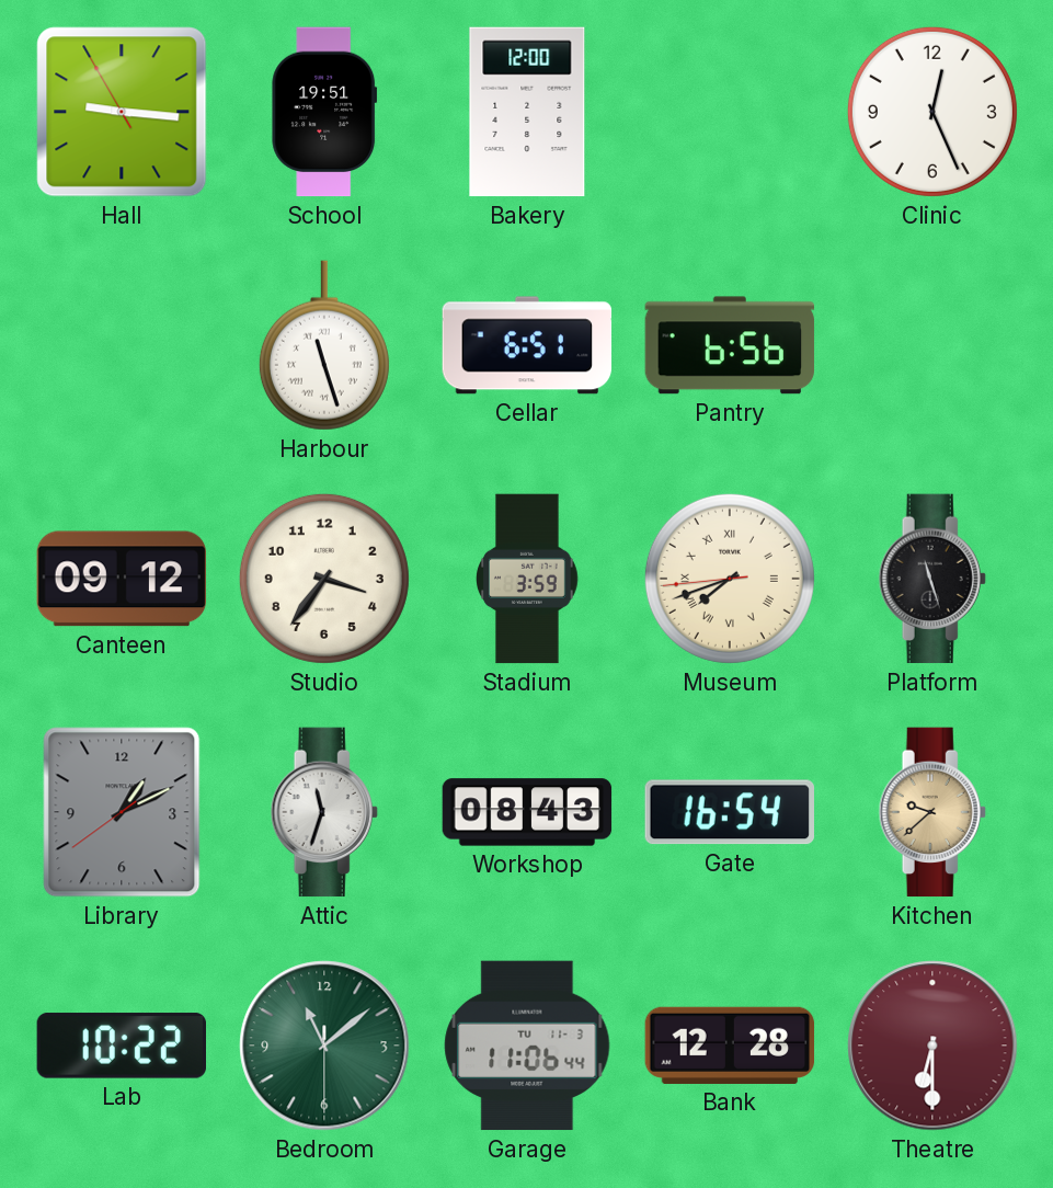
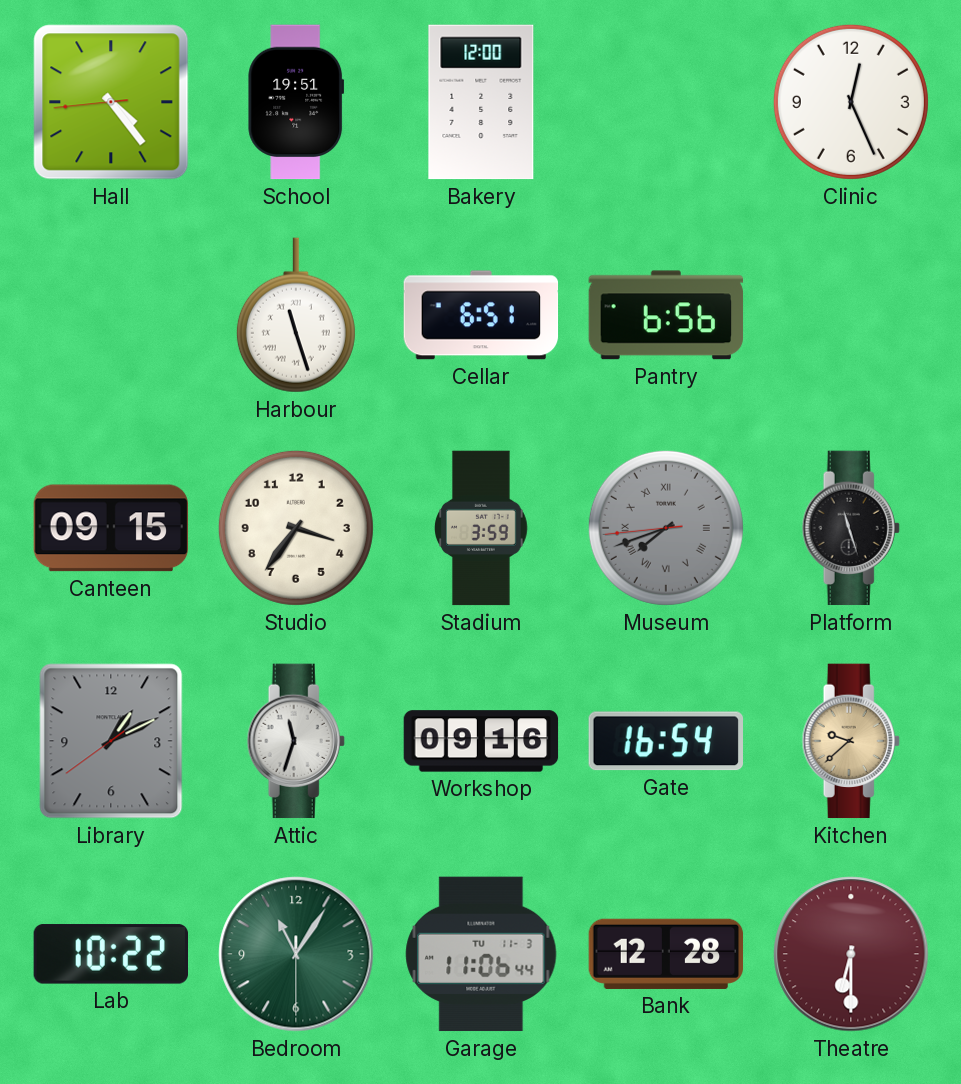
Hall: 9:15 -> 4:23
Canteen: 09:12 -> 09:15
Museum dial: cream -> grey
Workshop: 08:43 -> 09:16
Bedroom: 11:08 -> 11:05
